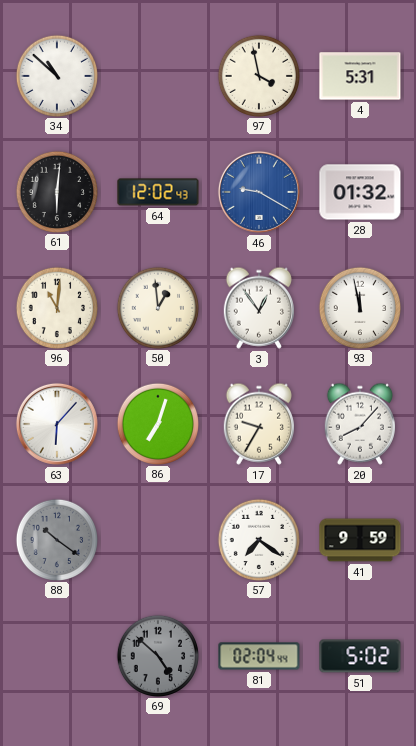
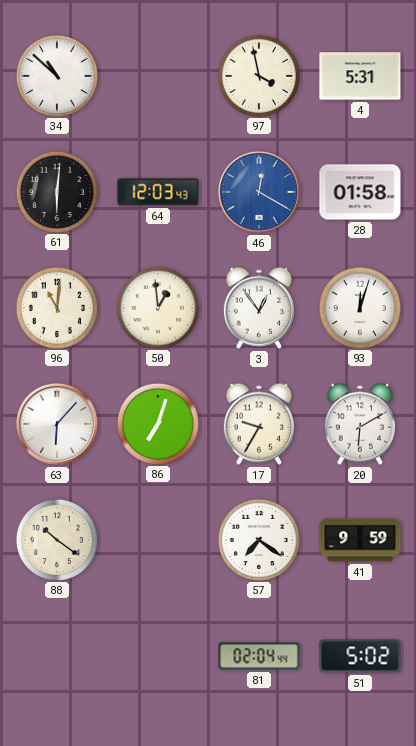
64: 12:02 -> 12:03
46: 9:20 -> 12:20
28: 01:32 -> 01:58
93: 11:58 -> 12:03
20: 8:07 -> 6:10
88 dial: grey -> cream
69: 4:52 -> none
